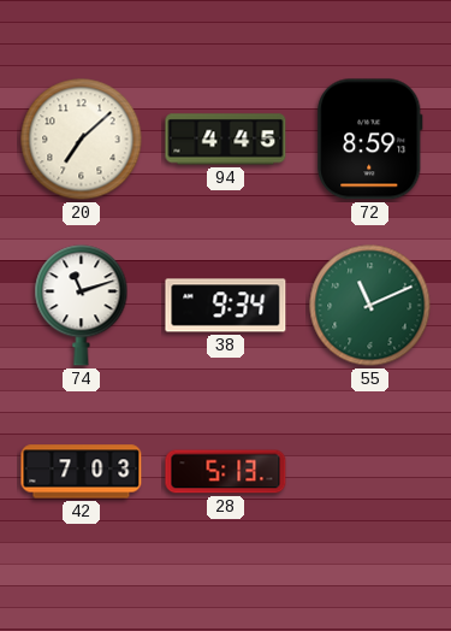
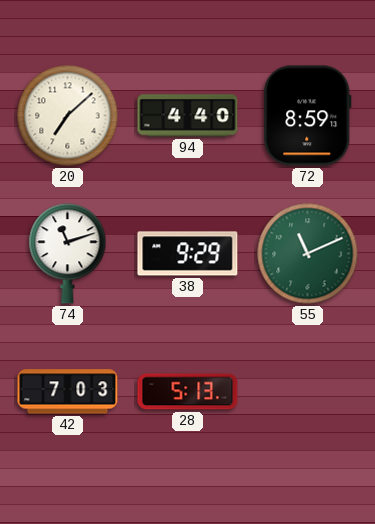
94: 4:45 -> 4:40
38: 9:34 -> 9:29
